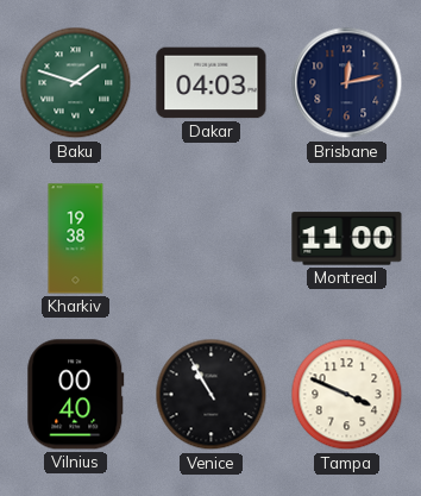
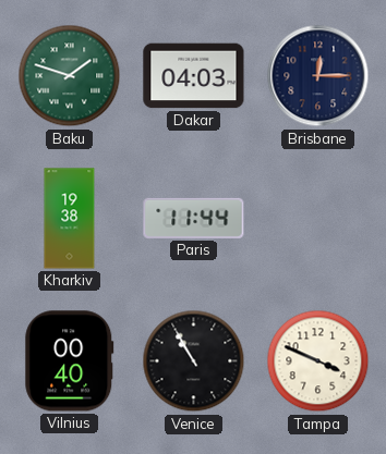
Brisbane: 12:13 -> 12:15
Paris: none -> 11:44
Montreal: 11:00 -> none
